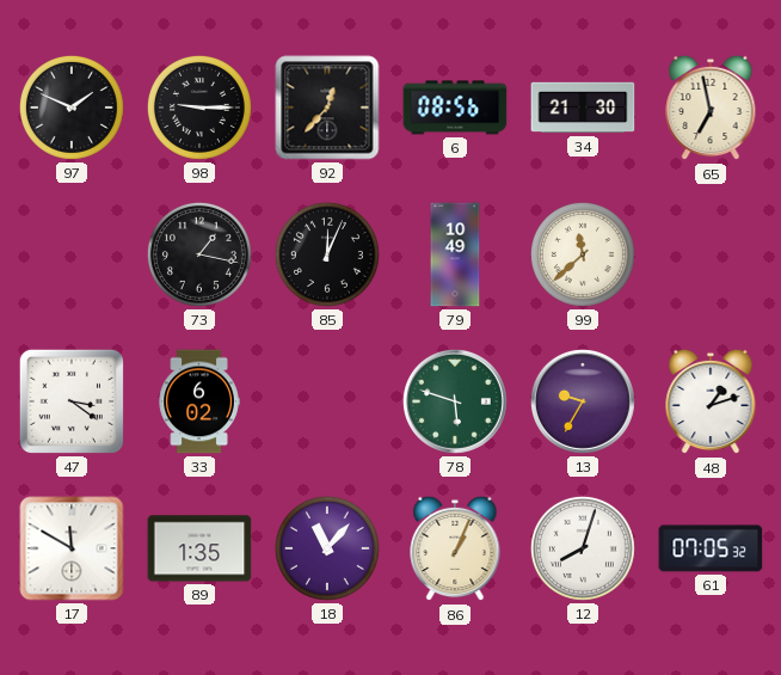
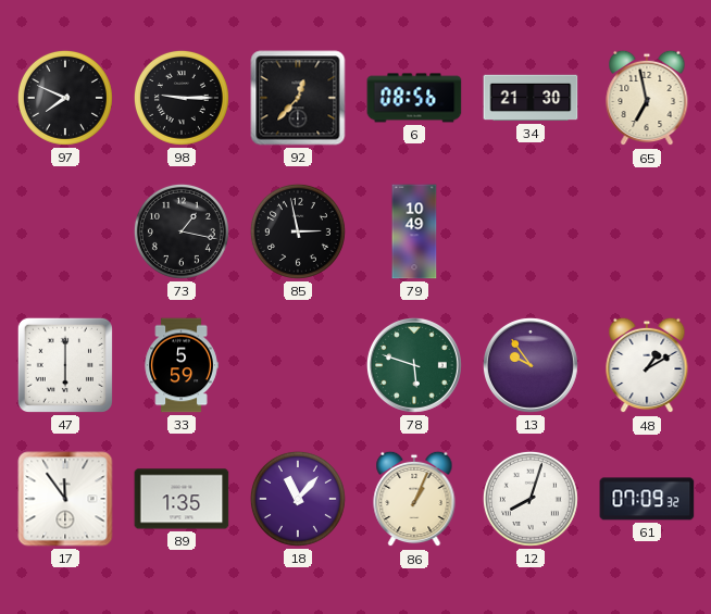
97: 1:49 -> 7:49
85: 12:04 -> 2:58
99: 11:38 -> none
47: 3:21 -> 6:00
33: 6:02 -> 5:59
13: 9:35 -> 9:54
48: 1:12 -> 1:10
17: 11:50 -> 11:54
61: 07:05 -> 07:09
